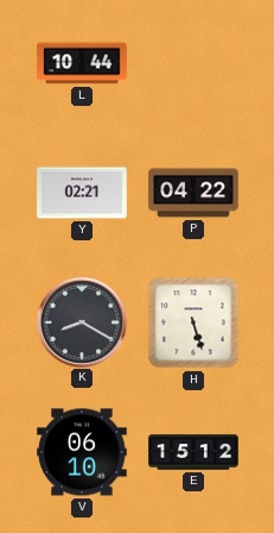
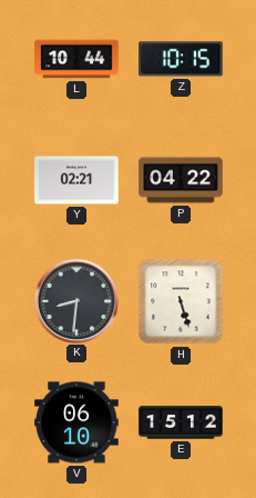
Z: none -> 10:15
K: 8:20 -> 8:31
